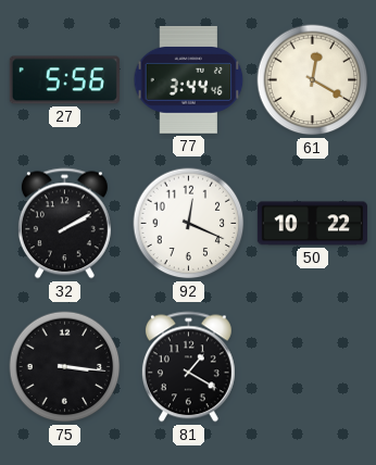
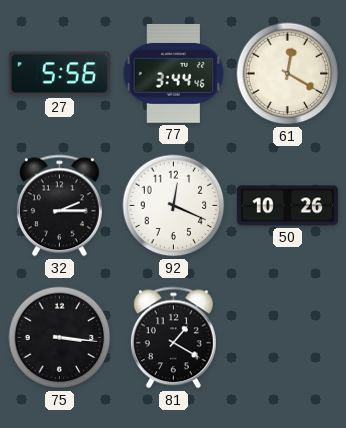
32: 2:10 -> 2:15
50: 10:22 -> 10:26
